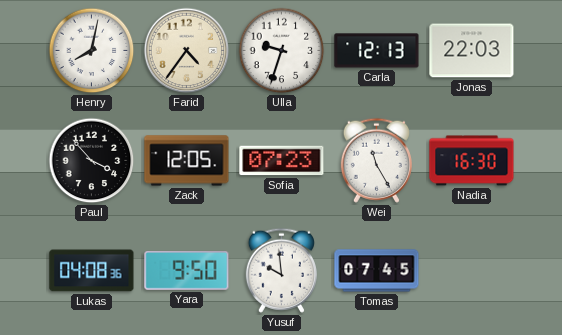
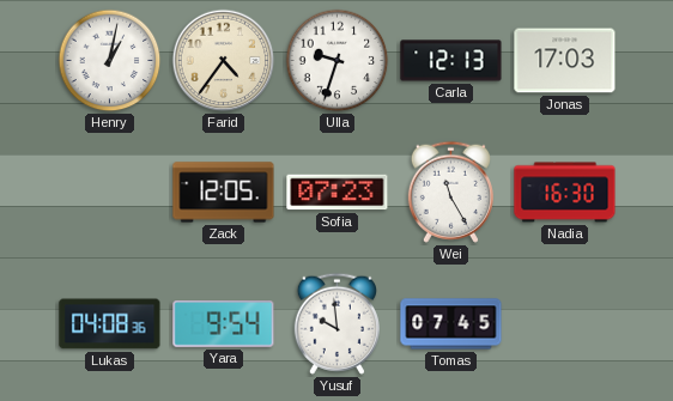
Henry: 8:02 -> 1:02
Jonas: 22:03 -> 17:03
Paul: 3:53 -> none
Yara: 9:50 -> 9:54
